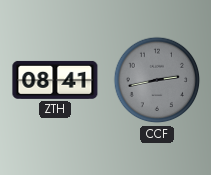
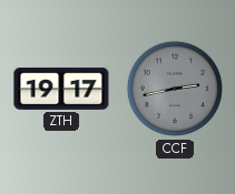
ZTH: 08:41 -> 19:17
